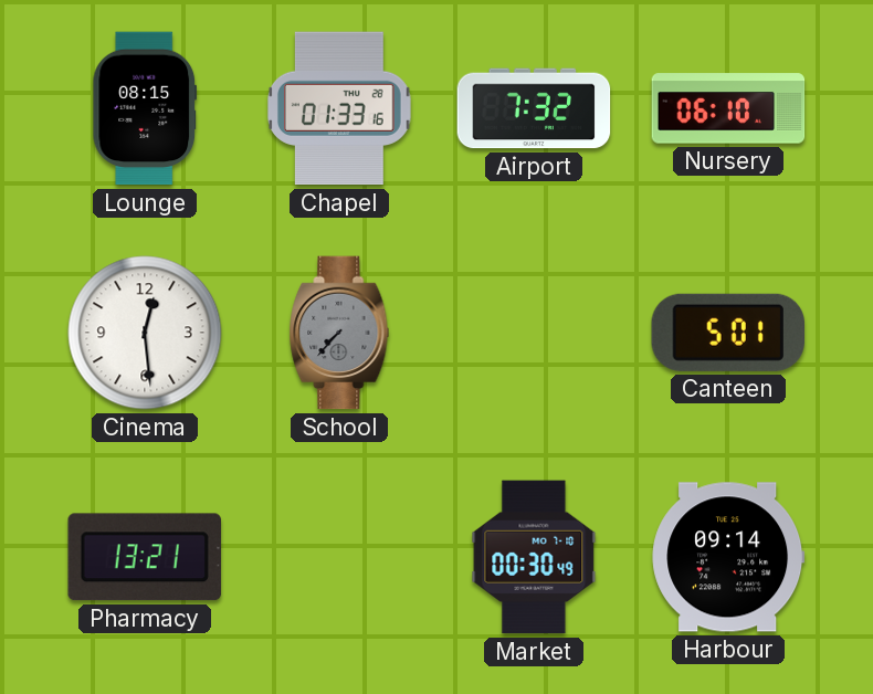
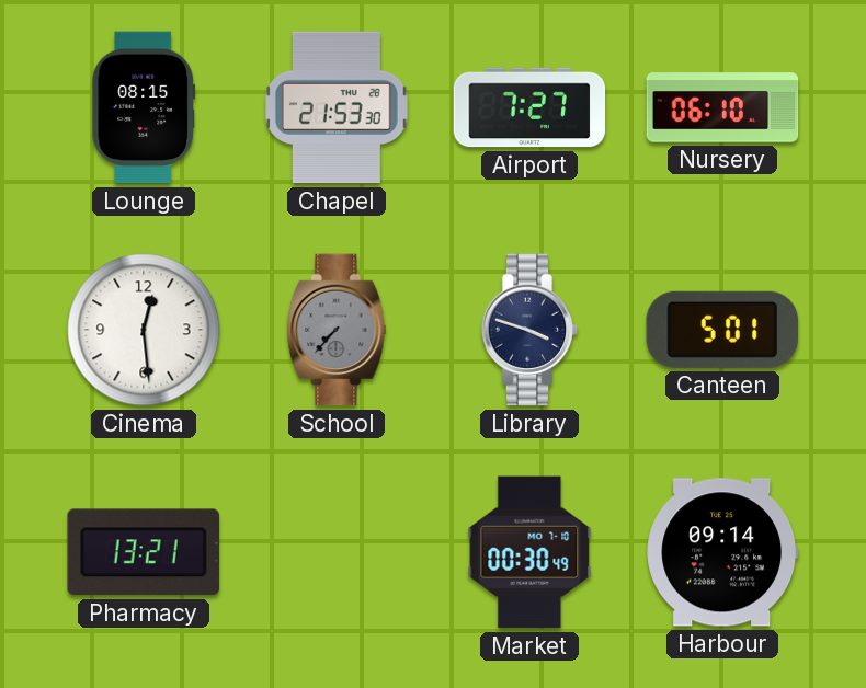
Chapel: 01:33 -> 21:53
Airport: 7:32 -> 7:27
Library: none -> 3:48
